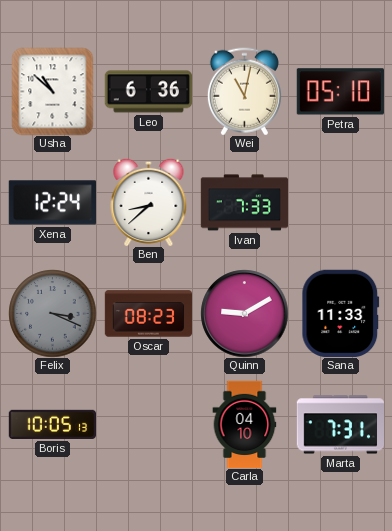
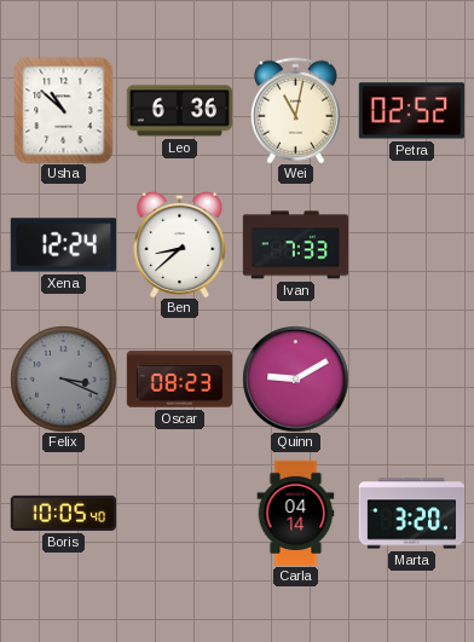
Petra: 05:10 -> 02:52
Sana: 11:33 -> none
Boris: 10:05:13 -> 10:05:40
Carla: 04:10 -> 04:14
Marta: 7:31 -> 3:20
